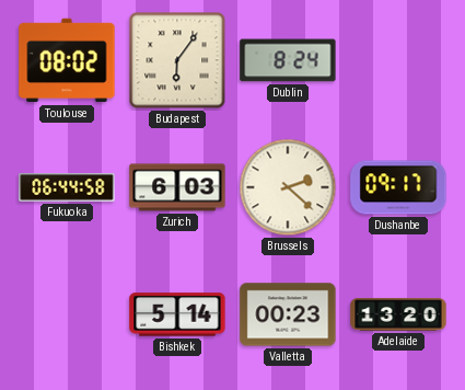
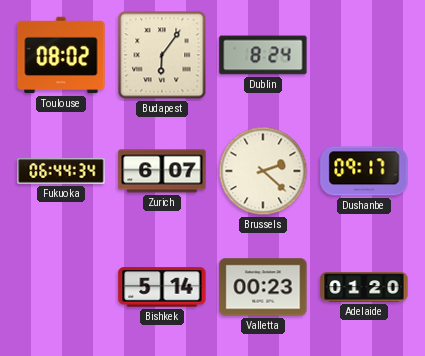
Fukuoka: 06:44:58 -> 06:44:34
Zurich: 6:03 -> 6:07
Adelaide: 13:20 -> 01:20
